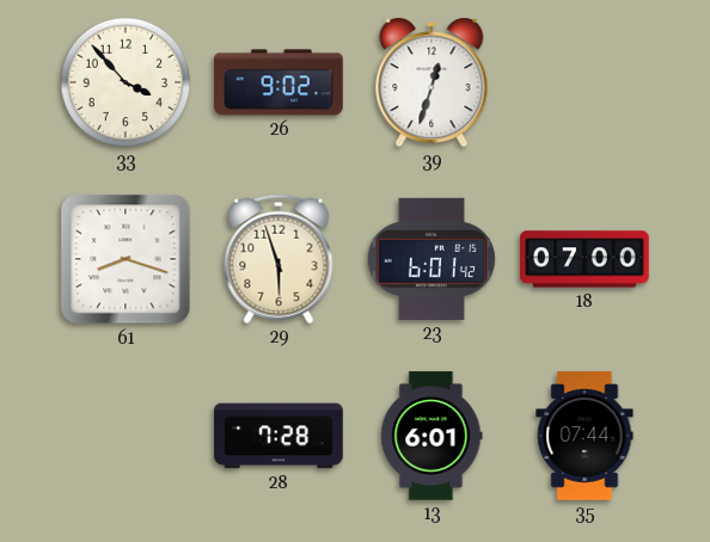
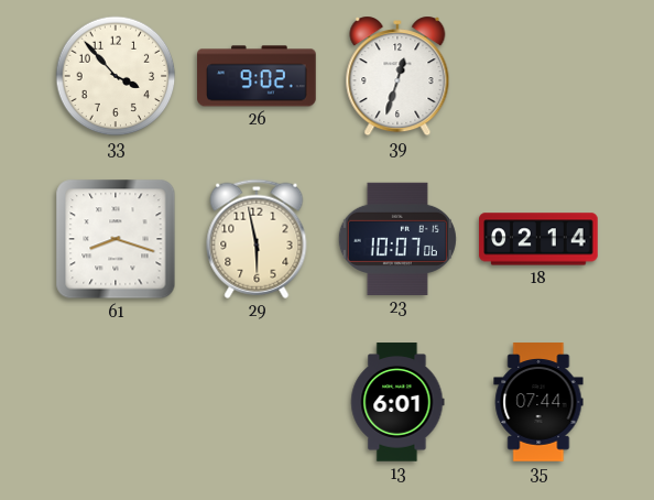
29: 5:57 -> 5:58
23: 6:01 -> 10:07
18: 07:00 -> 02:14
28: 7:28 -> none
